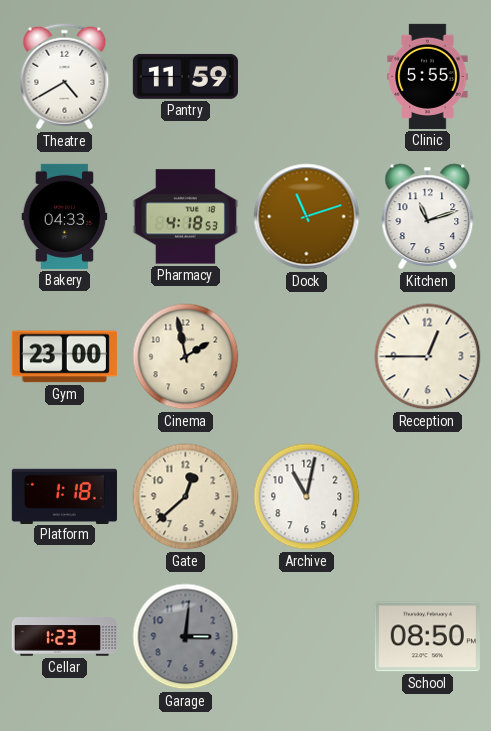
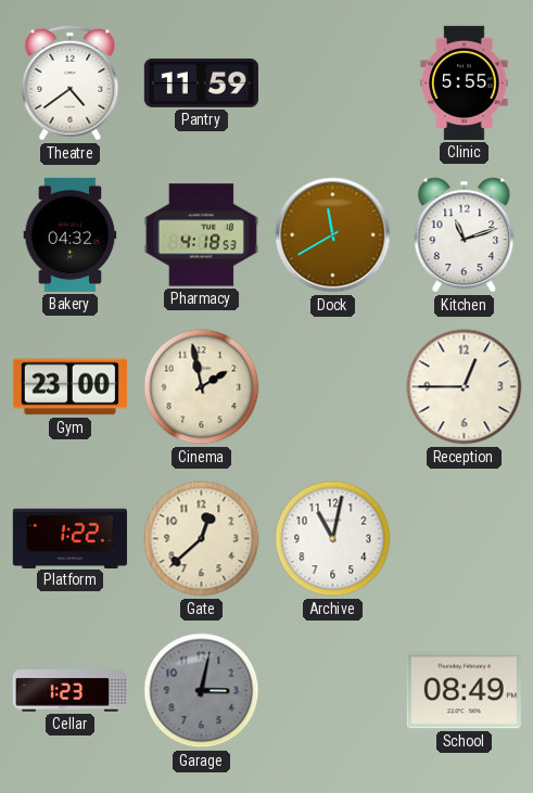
Theatre: 4:40 -> 4:39
Bakery: 04:33 -> 04:32
Dock: 11:12 -> 11:40
Platform: 1:18 -> 1:22
Garage: 3:01 -> 3:02
School: 08:50 -> 08:49
